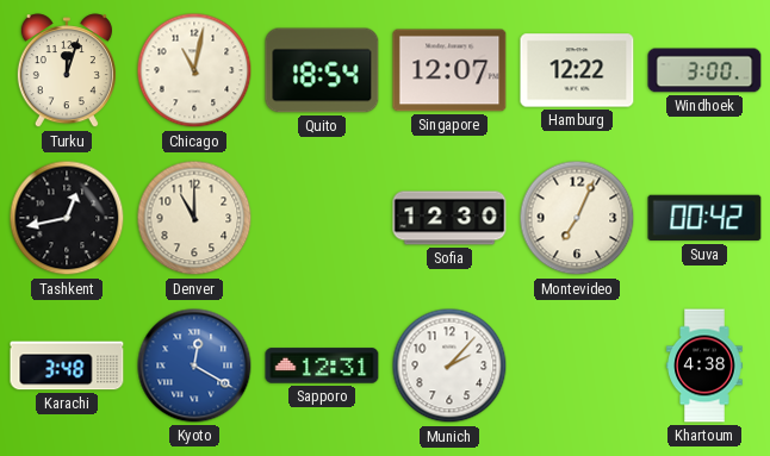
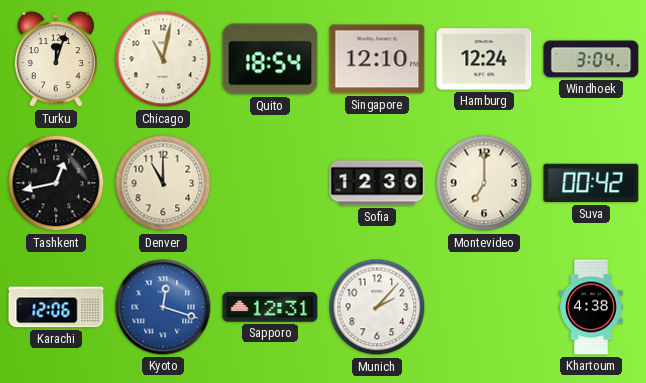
Singapore: 12:07 -> 12:10
Hamburg: 12:22 -> 12:24
Windhoek: 3:00 -> 3:04
Montevideo: 7:04 -> 7:00
Karachi: 3:48 -> 12:06
Kyoto: 12:20 -> 12:18
